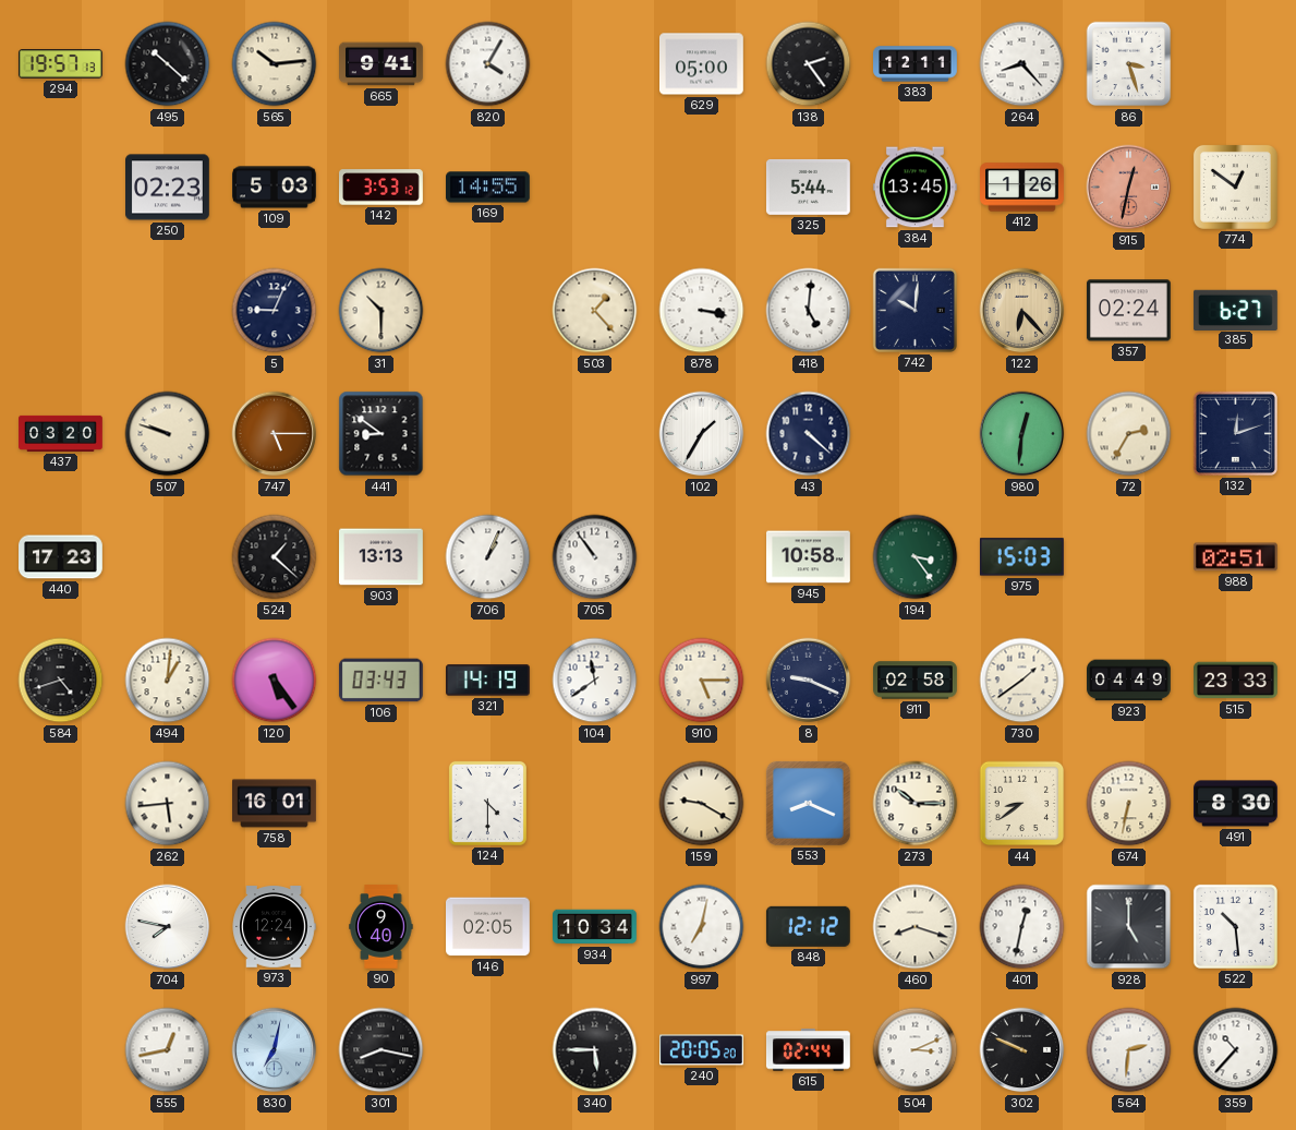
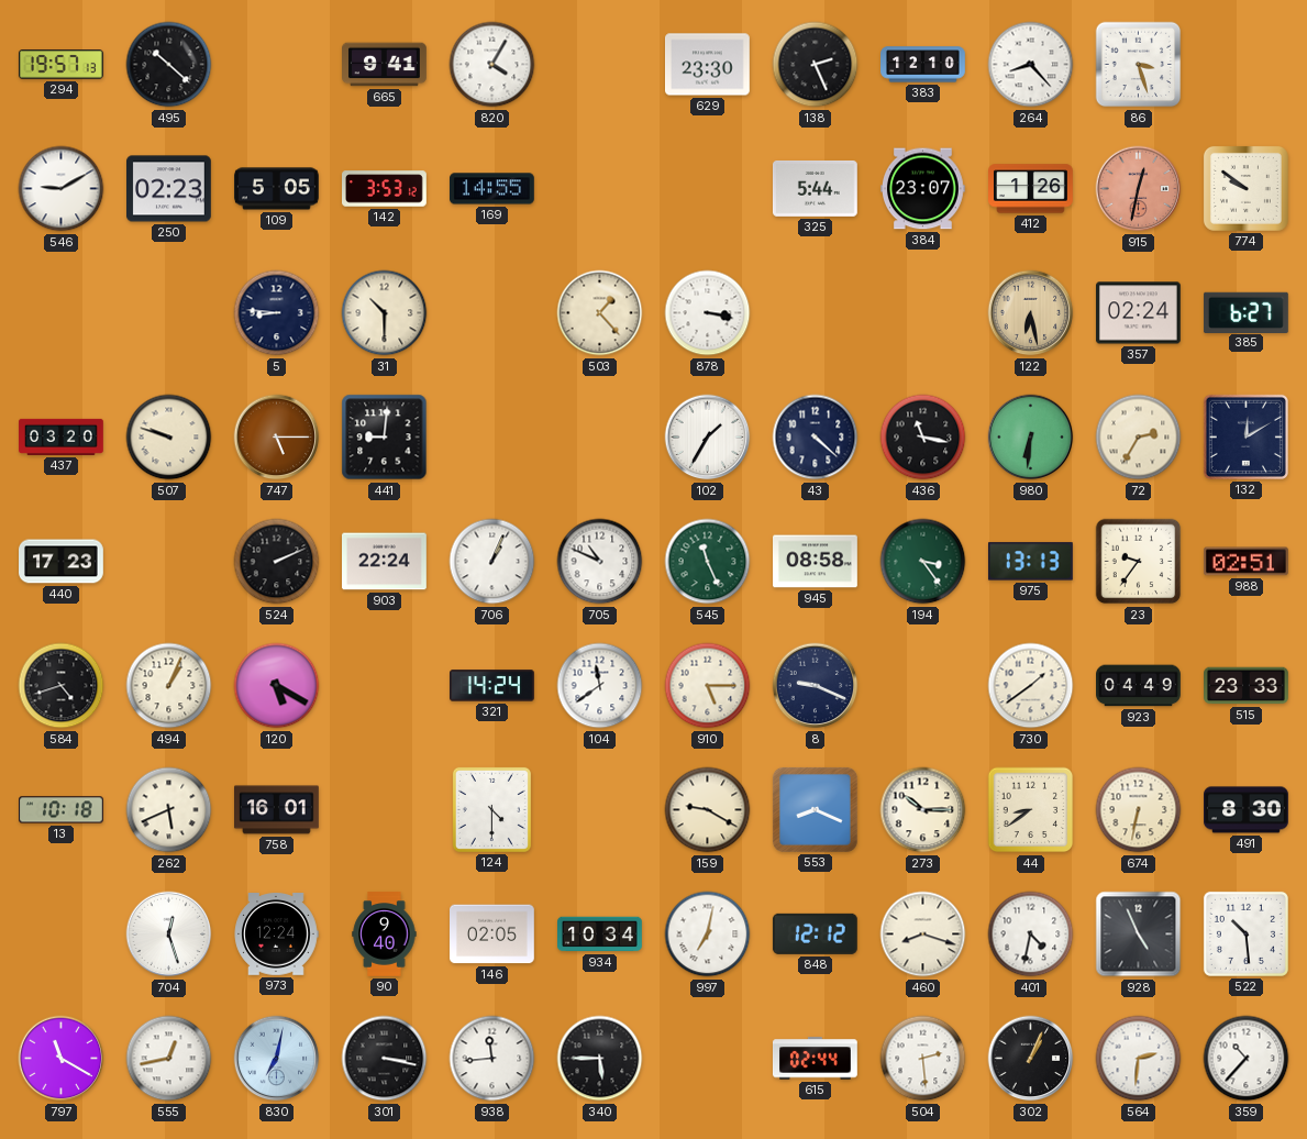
565: 10:14 -> none
629: 05:00 -> 23:30
138: 2:24 -> 2:26
383: 12:11 -> 12:10
546: none -> 9:10
109: 5:03 -> 5:05
384: 13:45 -> 23:07
774: 12:51 -> 9:51
5: 9:04 -> 8:46
418: 5:01 -> none
742: 10:01 -> none
122: 6:23 -> 6:28
441: 8:51 -> 9:01
436: none -> 11:17
980: 12:31 -> 6:31
132: 12:12 -> 12:10
524: 1:22 -> 2:11
903: 13:13 -> 22:24
705: 10:54 -> 10:49
545: none -> 11:26
945: 10:58 -> 08:58
975: 15:03 -> 13:13
23: none -> 9:36
494: 1:01 -> 1:04
120: 5:24 -> 5:20
106: 03:43 -> none
321: 14:19 -> 14:24
911: 02:58 -> none
13: none -> 10:18
262: 5:44 -> 5:41
704: 7:47 -> 12:27
401: 12:32 -> 4:32
928: 5:00 -> 4:56
797: none -> 11:20
301: 8:17 -> 3:17
938: none -> 11:44
240: 20:05 -> none
504: 3:11 -> 2:29
302: 9:49 -> 1:04
